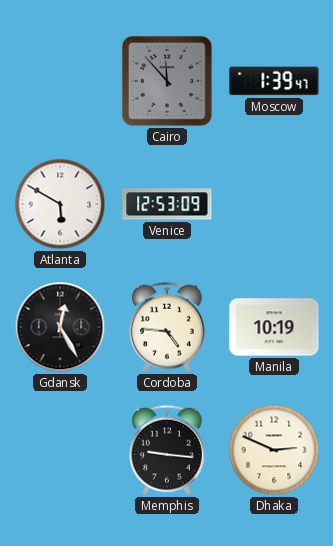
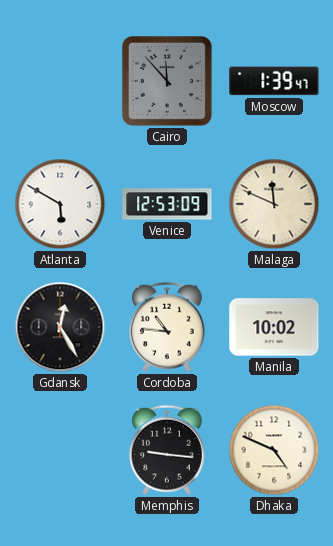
Malaga: none -> 11:49
Cordoba: 4:46 -> 10:46
Manila: 10:19 -> 10:02
Dhaka: 2:49 -> 4:49
